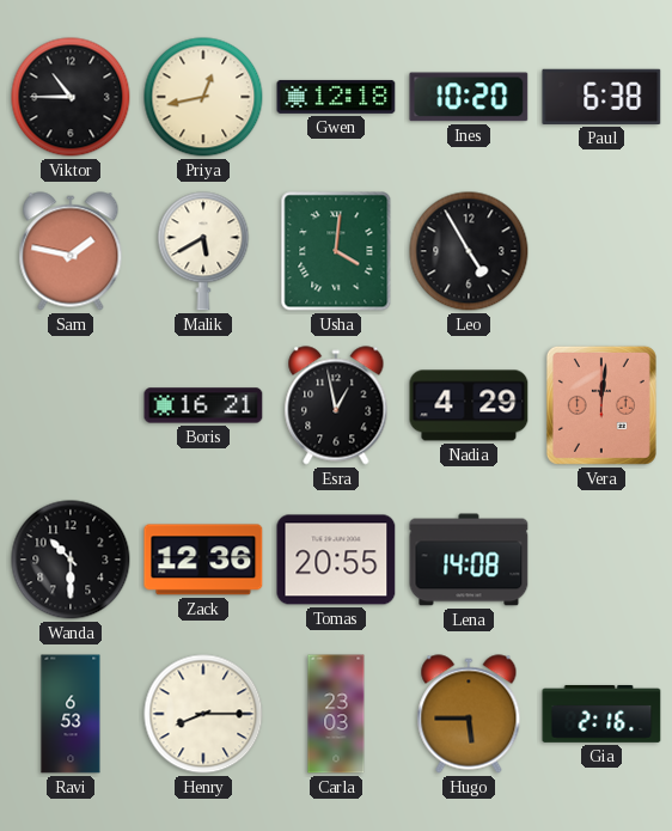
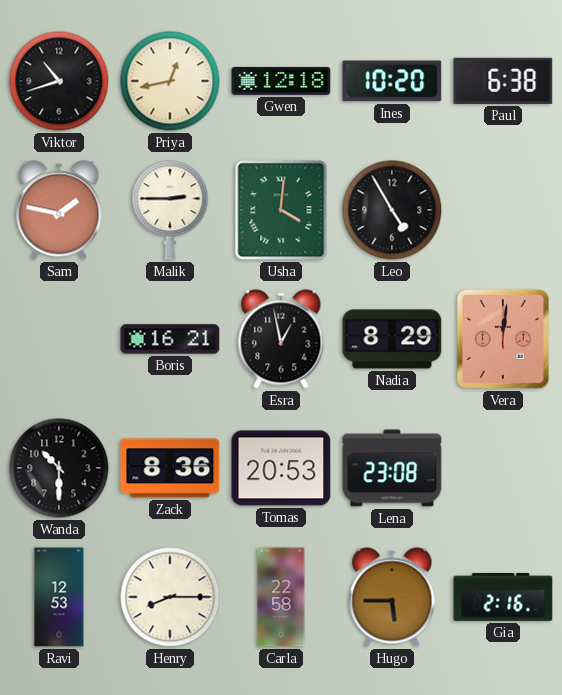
Viktor: 10:45 -> 10:42
Malik: 5:40 -> 2:45
Nadia: 4:29 -> 8:29
Zack: 12:36 -> 8:36
Tomas: 20:55 -> 20:53
Lena: 14:08 -> 23:08
Ravi: 6:53 -> 12:53
Carla: 23:03 -> 22:58
